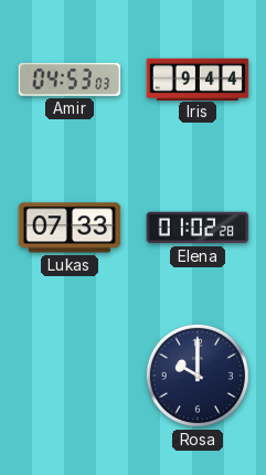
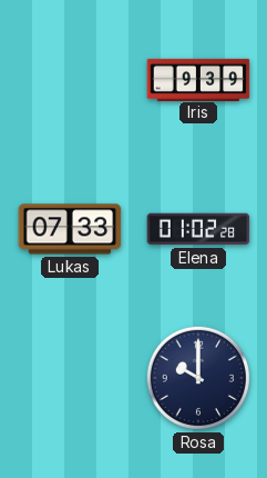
Amir: 04:53 -> none
Iris: 9:44 -> 9:39
